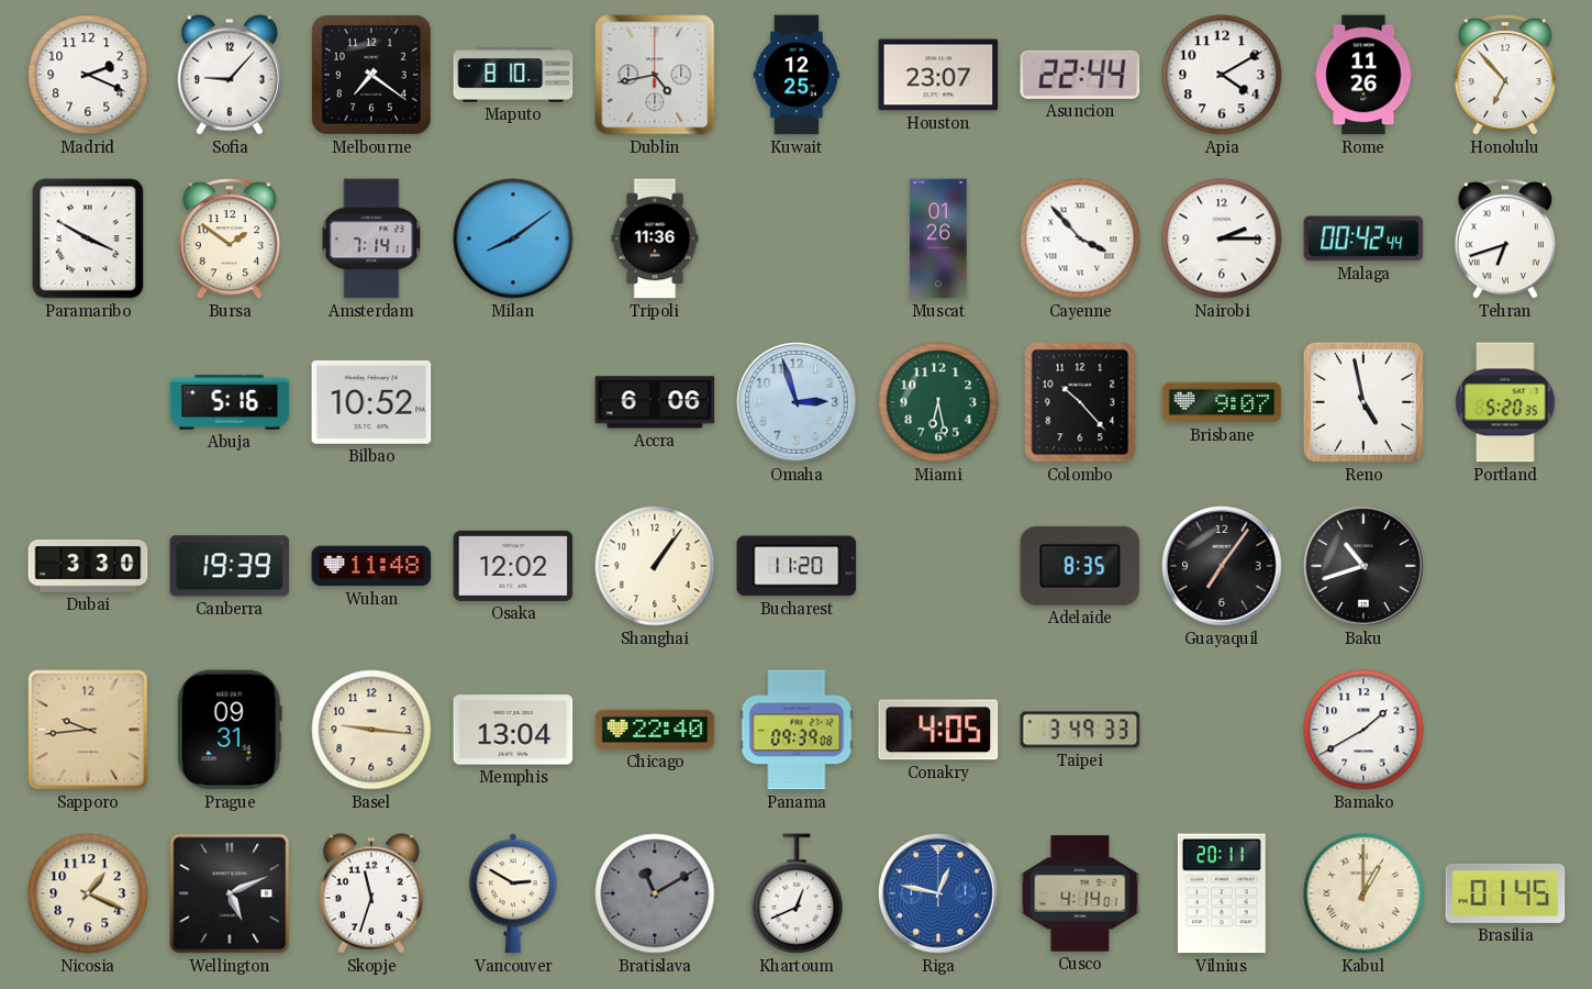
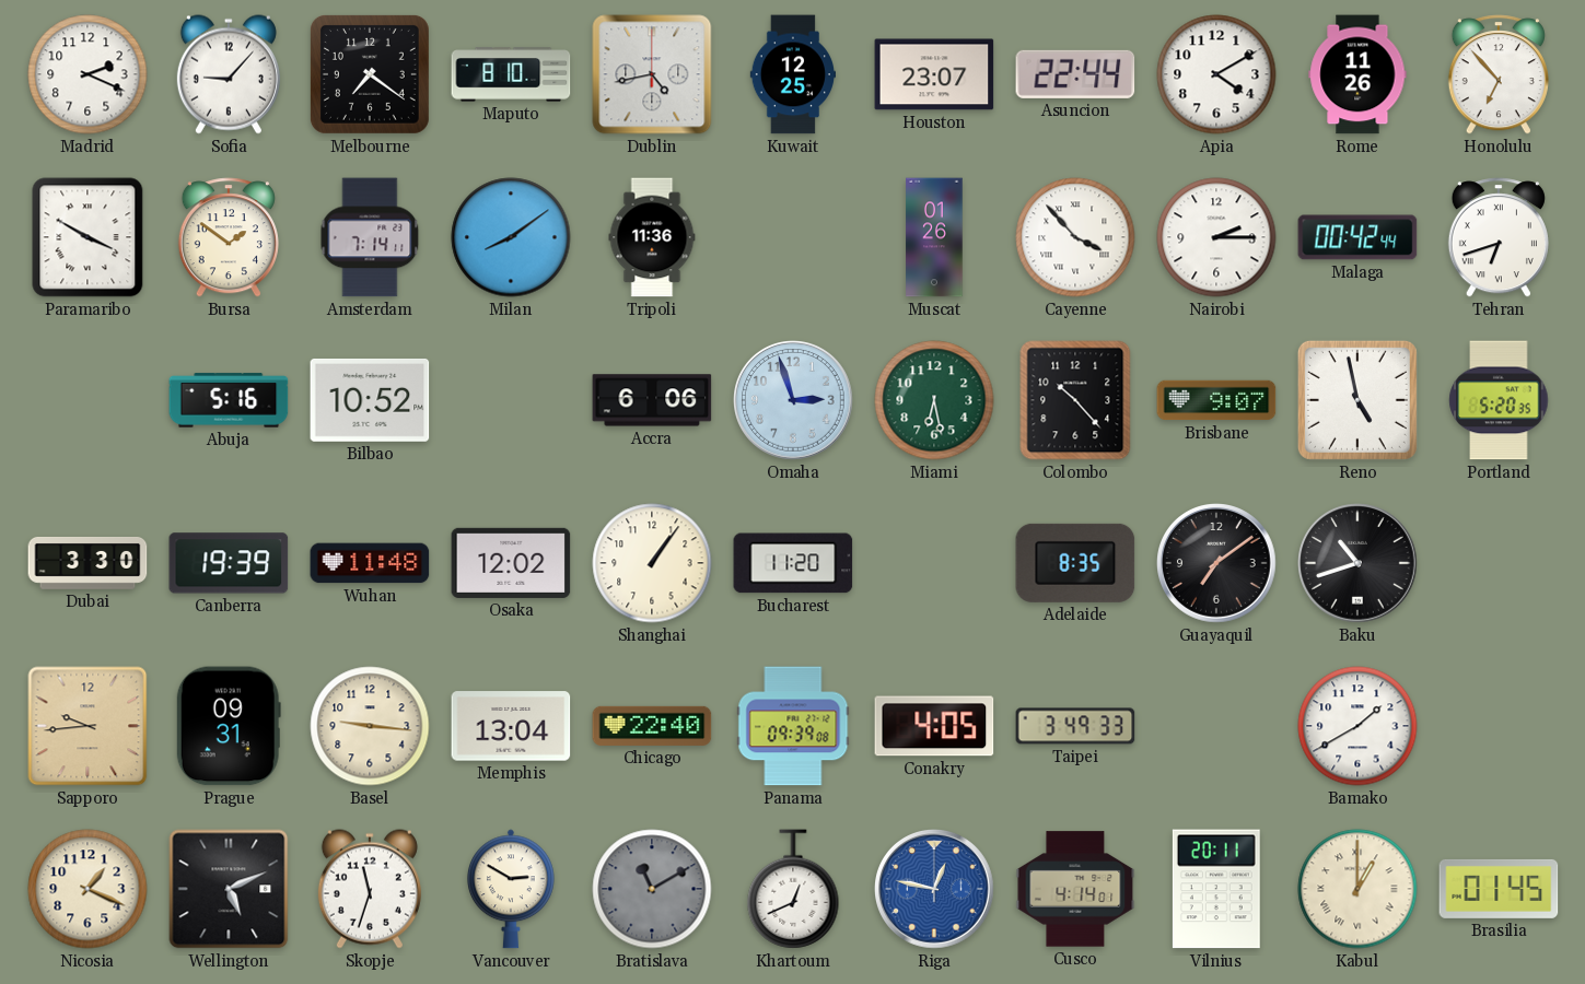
Guayaquil: 7:06 -> 7:09
